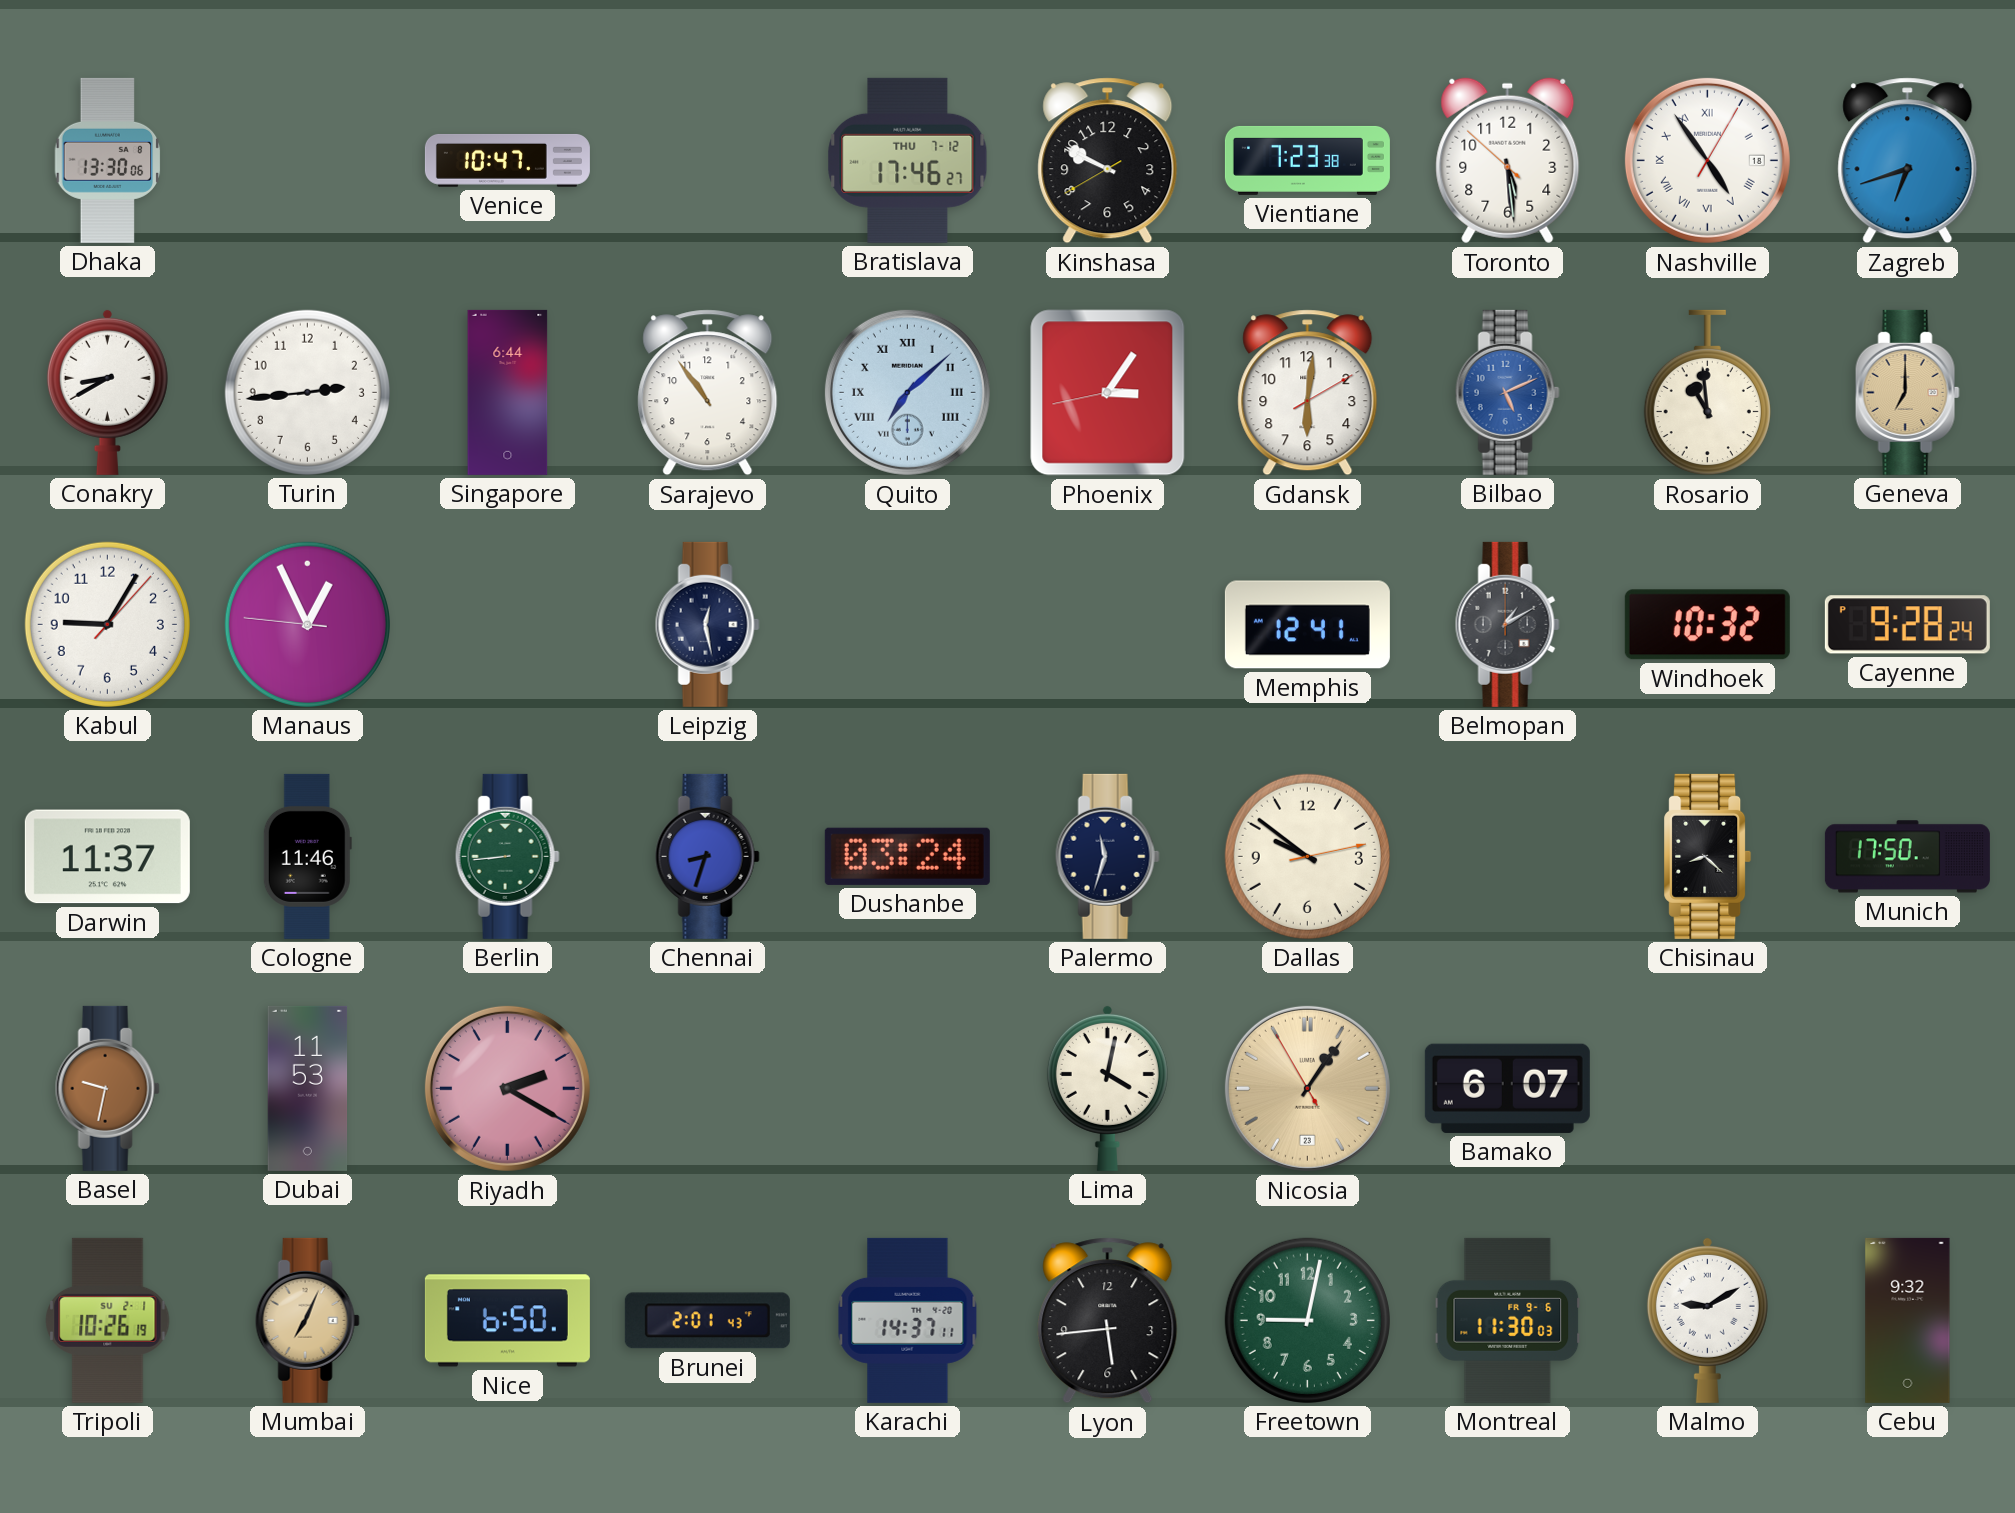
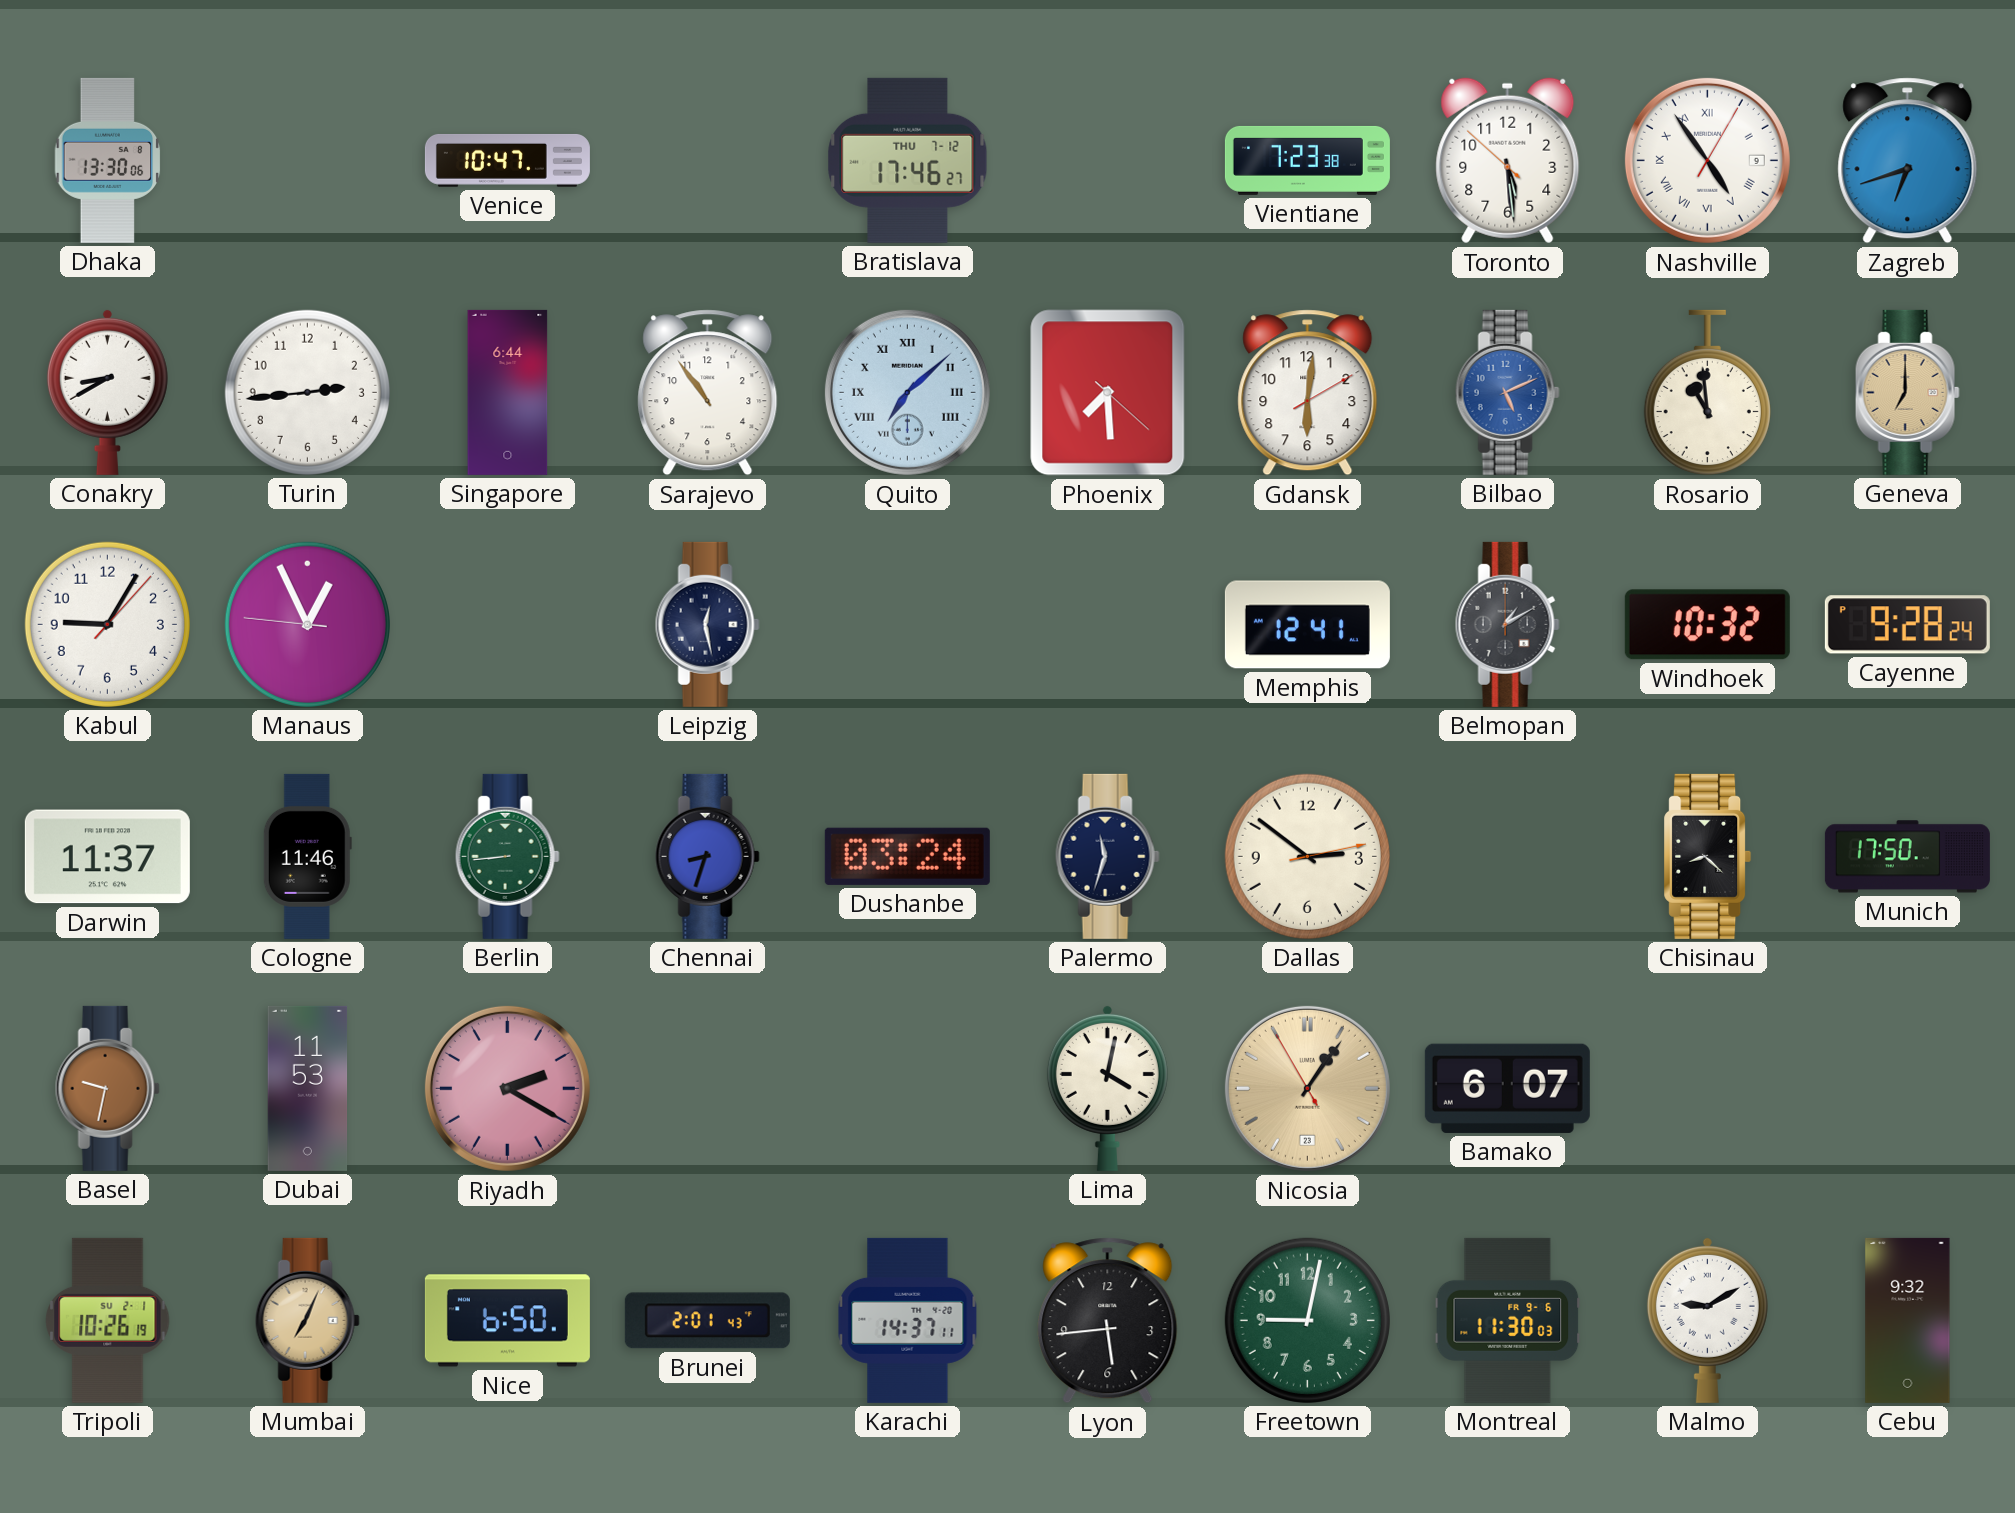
Kinshasa: 9:49 -> none
Nashville date: 18 -> 9
Phoenix: 3:05 -> 7:29
Dallas: 9:51 -> 2:51
